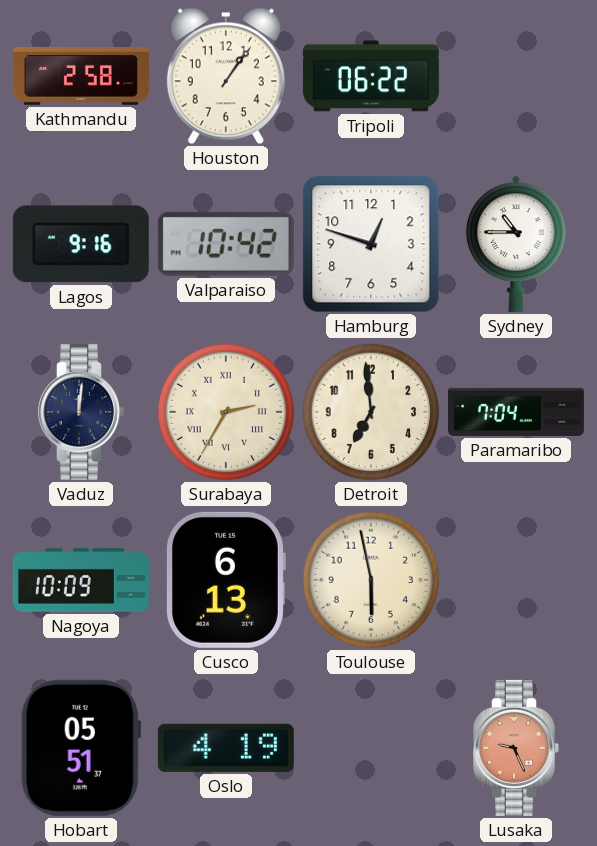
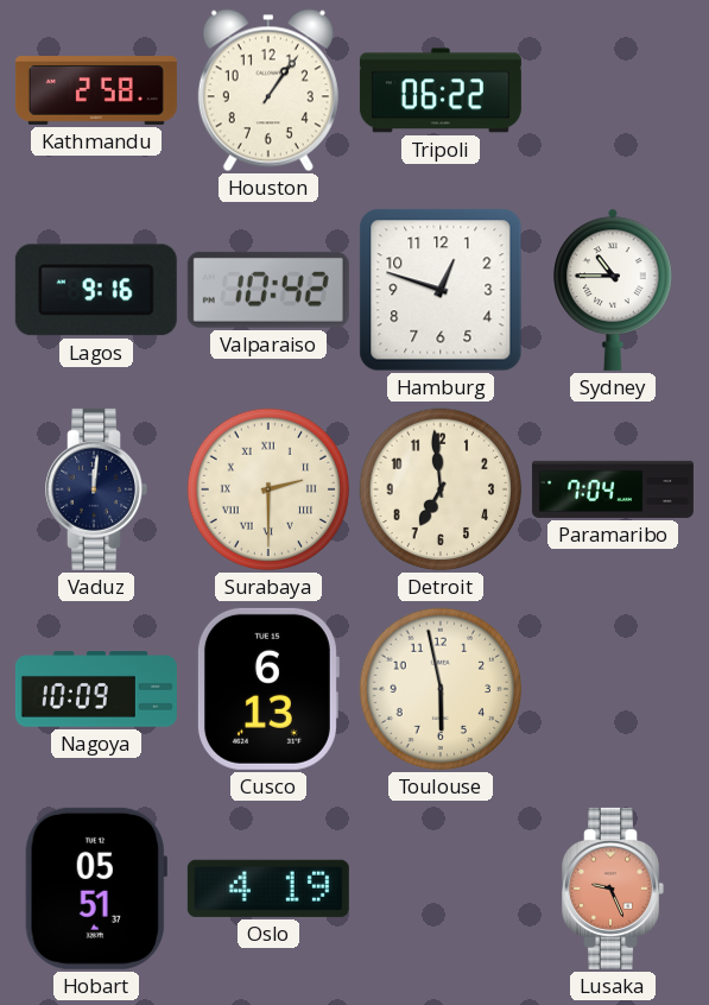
Surabaya: 2:35 -> 2:30
